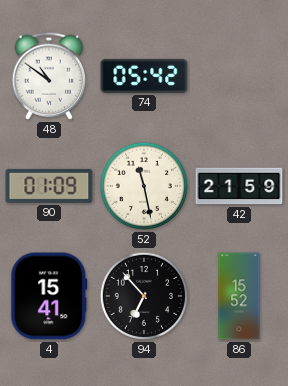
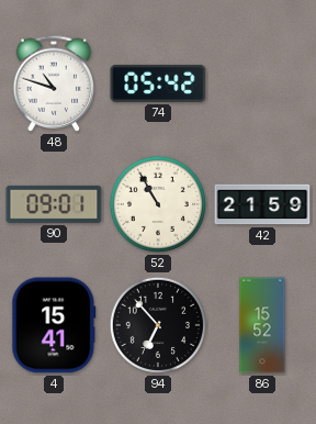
48: 10:51 -> 10:48
90: 01:09 -> 09:01
52: 11:28 -> 10:55
